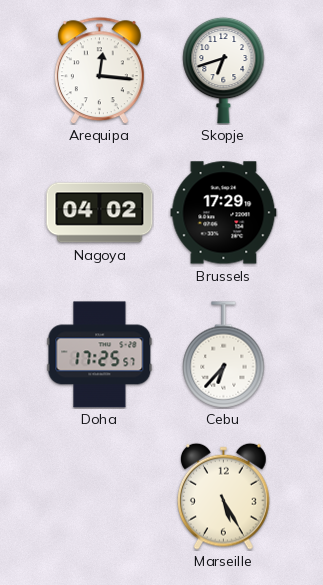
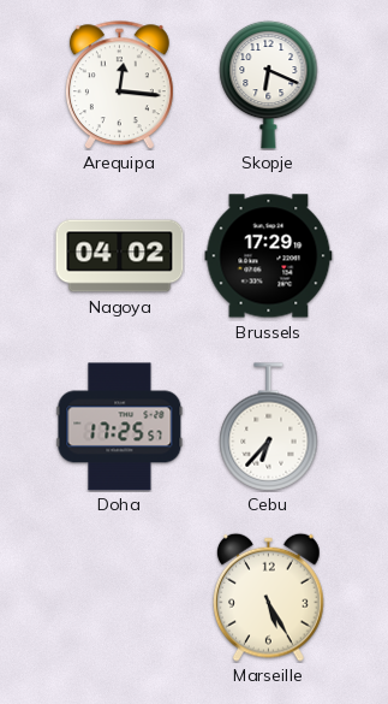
Skopje: 6:42 -> 6:19
